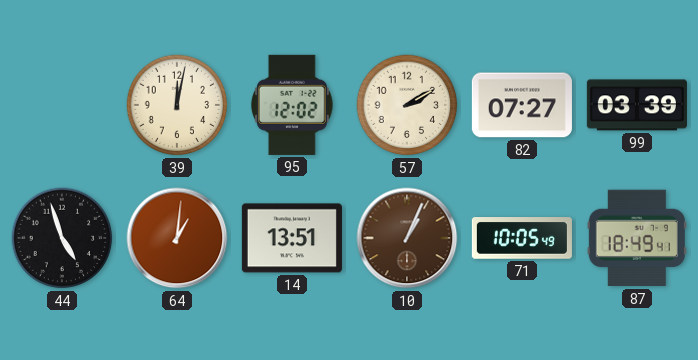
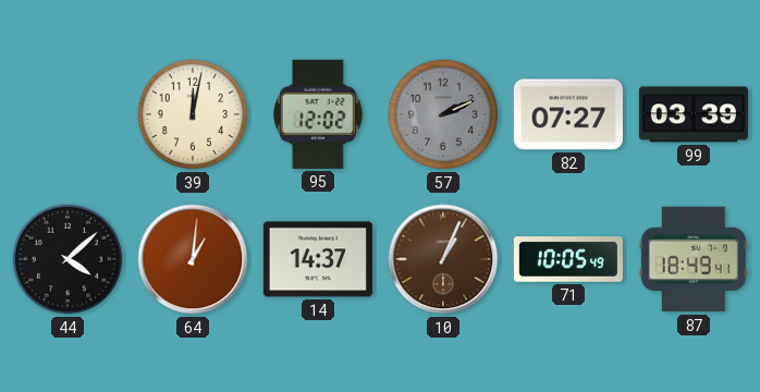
57: 2:10 -> 2:11
57 dial: cream -> grey
44: 4:57 -> 4:08
14: 13:51 -> 14:37
